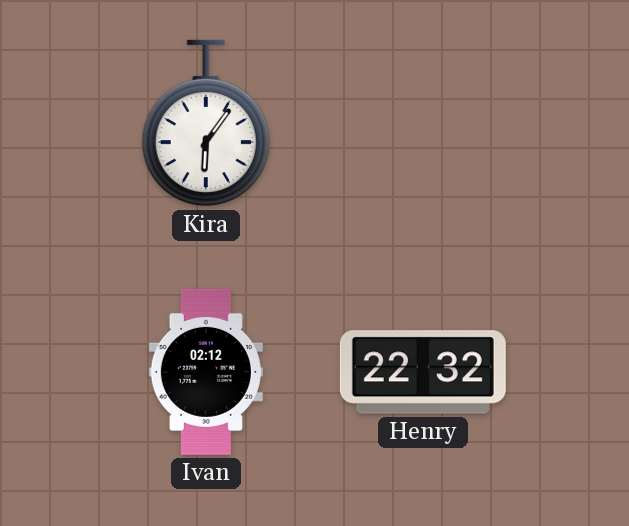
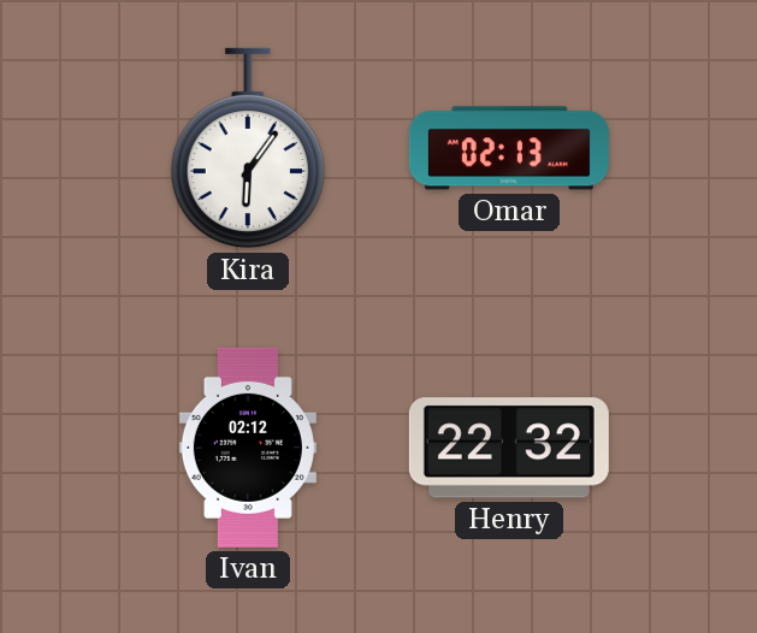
Omar: none -> 02:13
